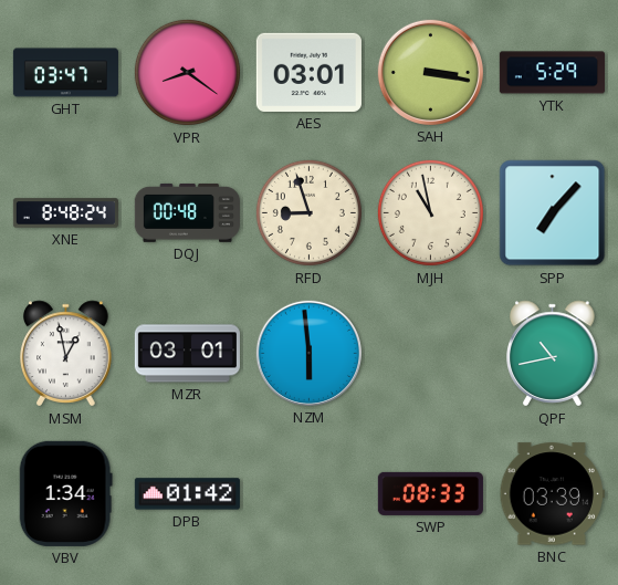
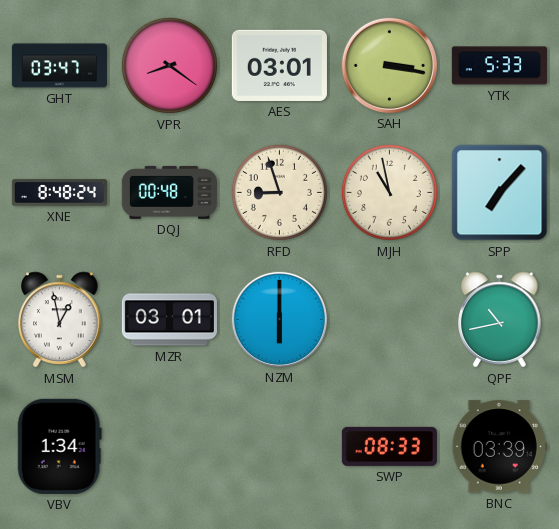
YTK: 5:29 -> 5:33
NZM: 5:59 -> 6:00
DPB: 01:42 -> none
